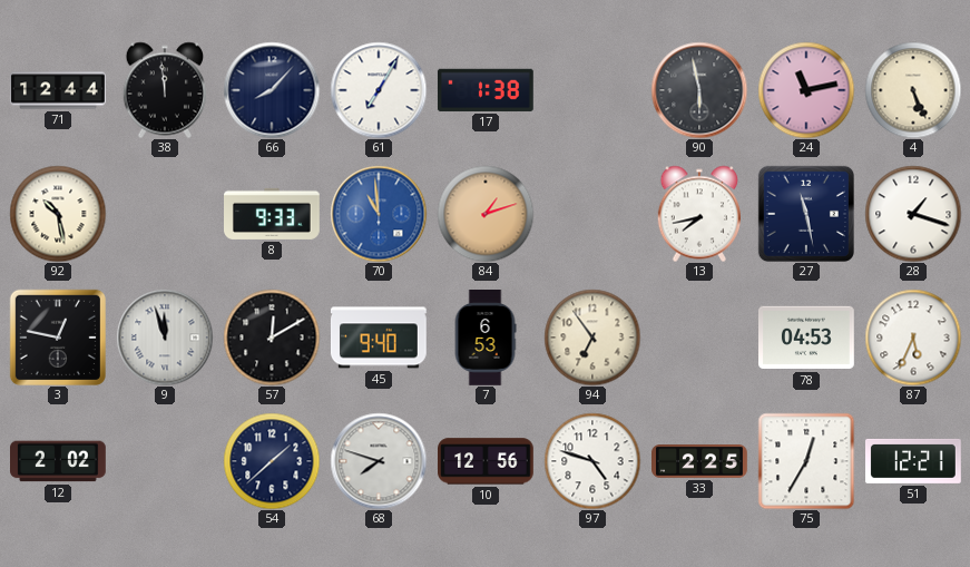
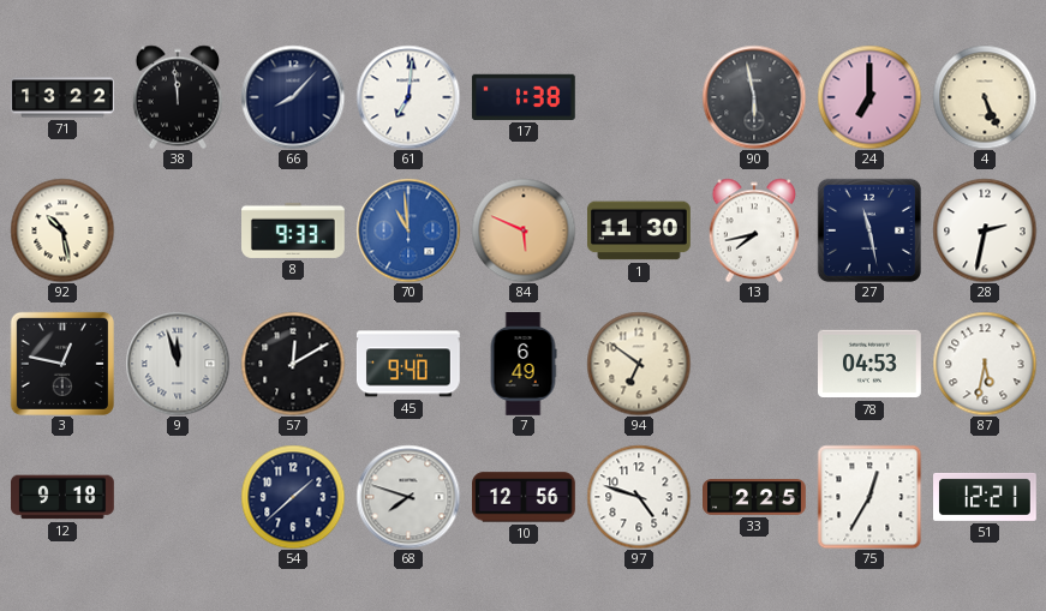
71: 12:44 -> 13:22
61: 7:05 -> 7:01
24: 11:13 -> 7:00
84: 1:12 -> 5:49
1: none -> 11:30
28: 1:18 -> 2:32
7: 6:53 -> 6:49
94: 6:54 -> 6:51
87: 5:34 -> 5:32
12: 2:02 -> 9:18
